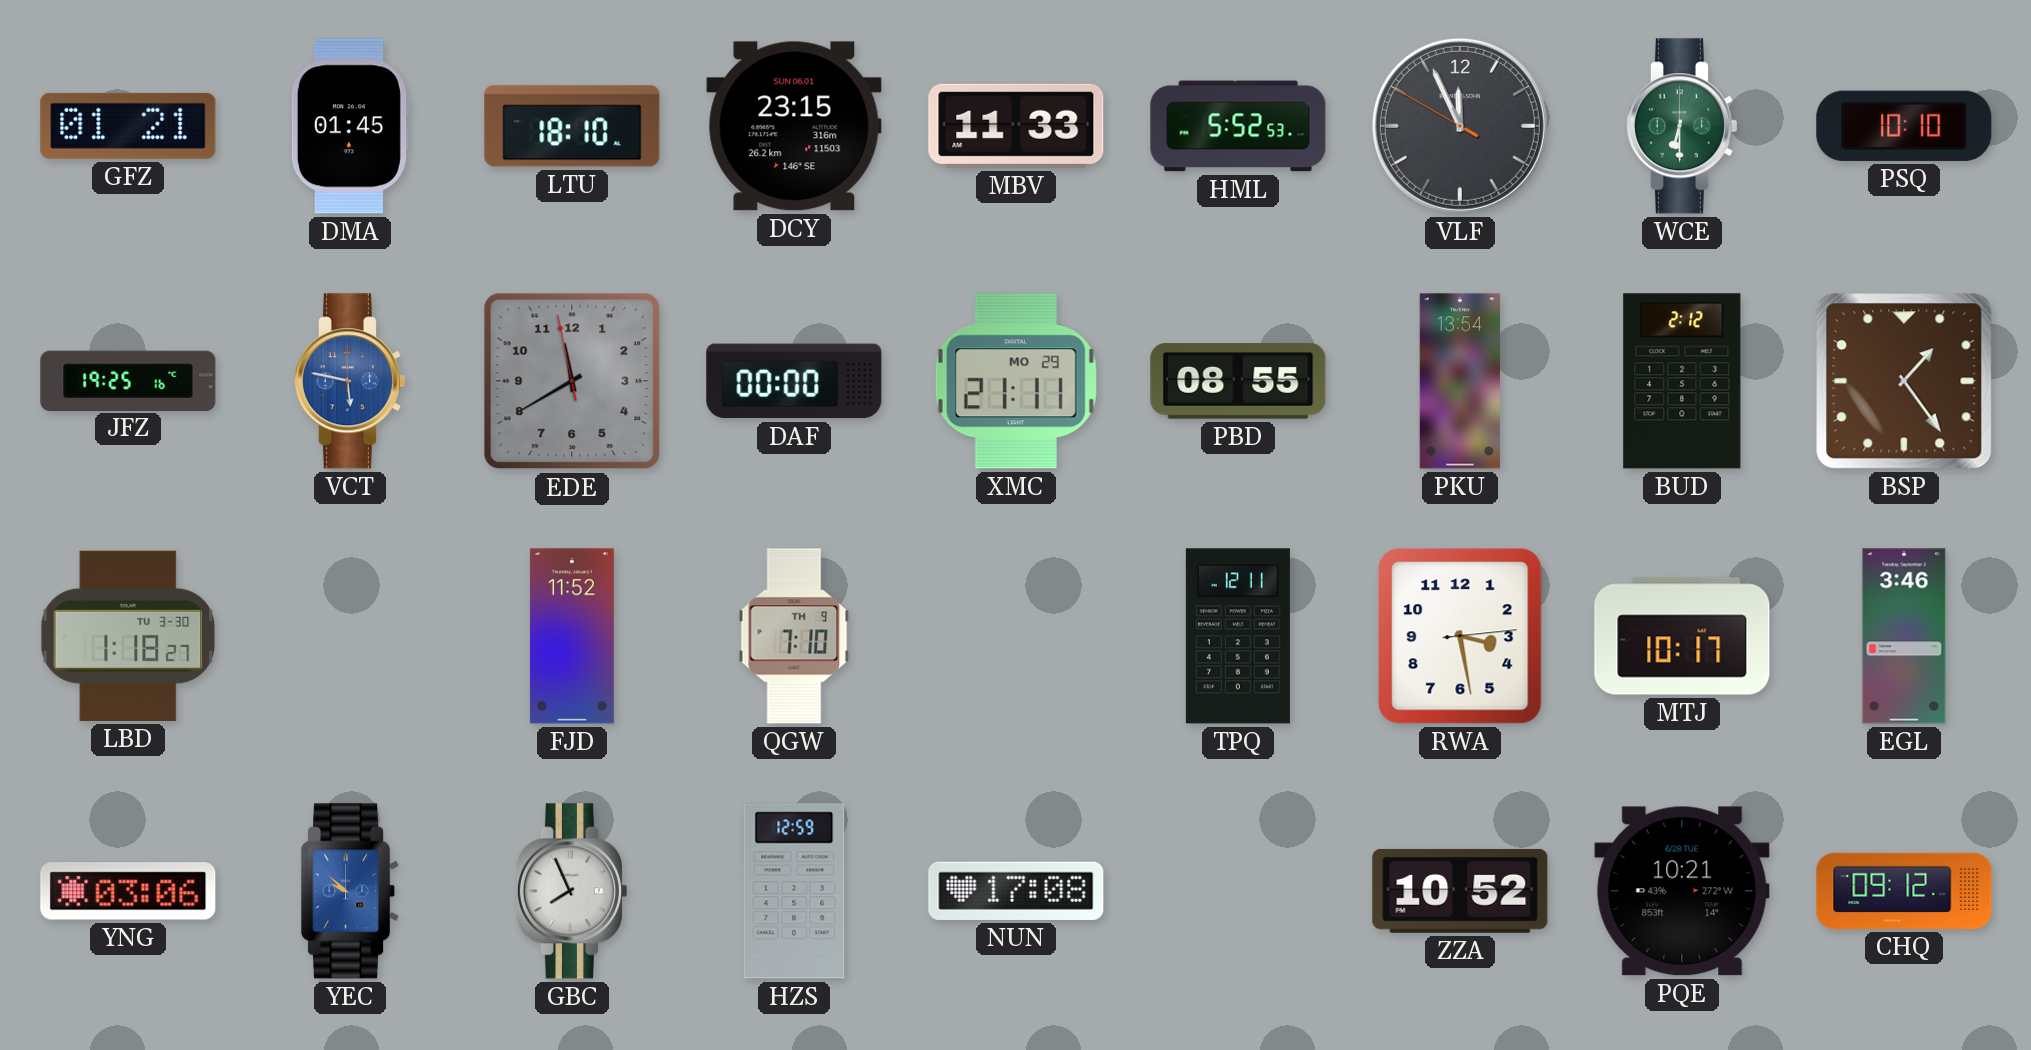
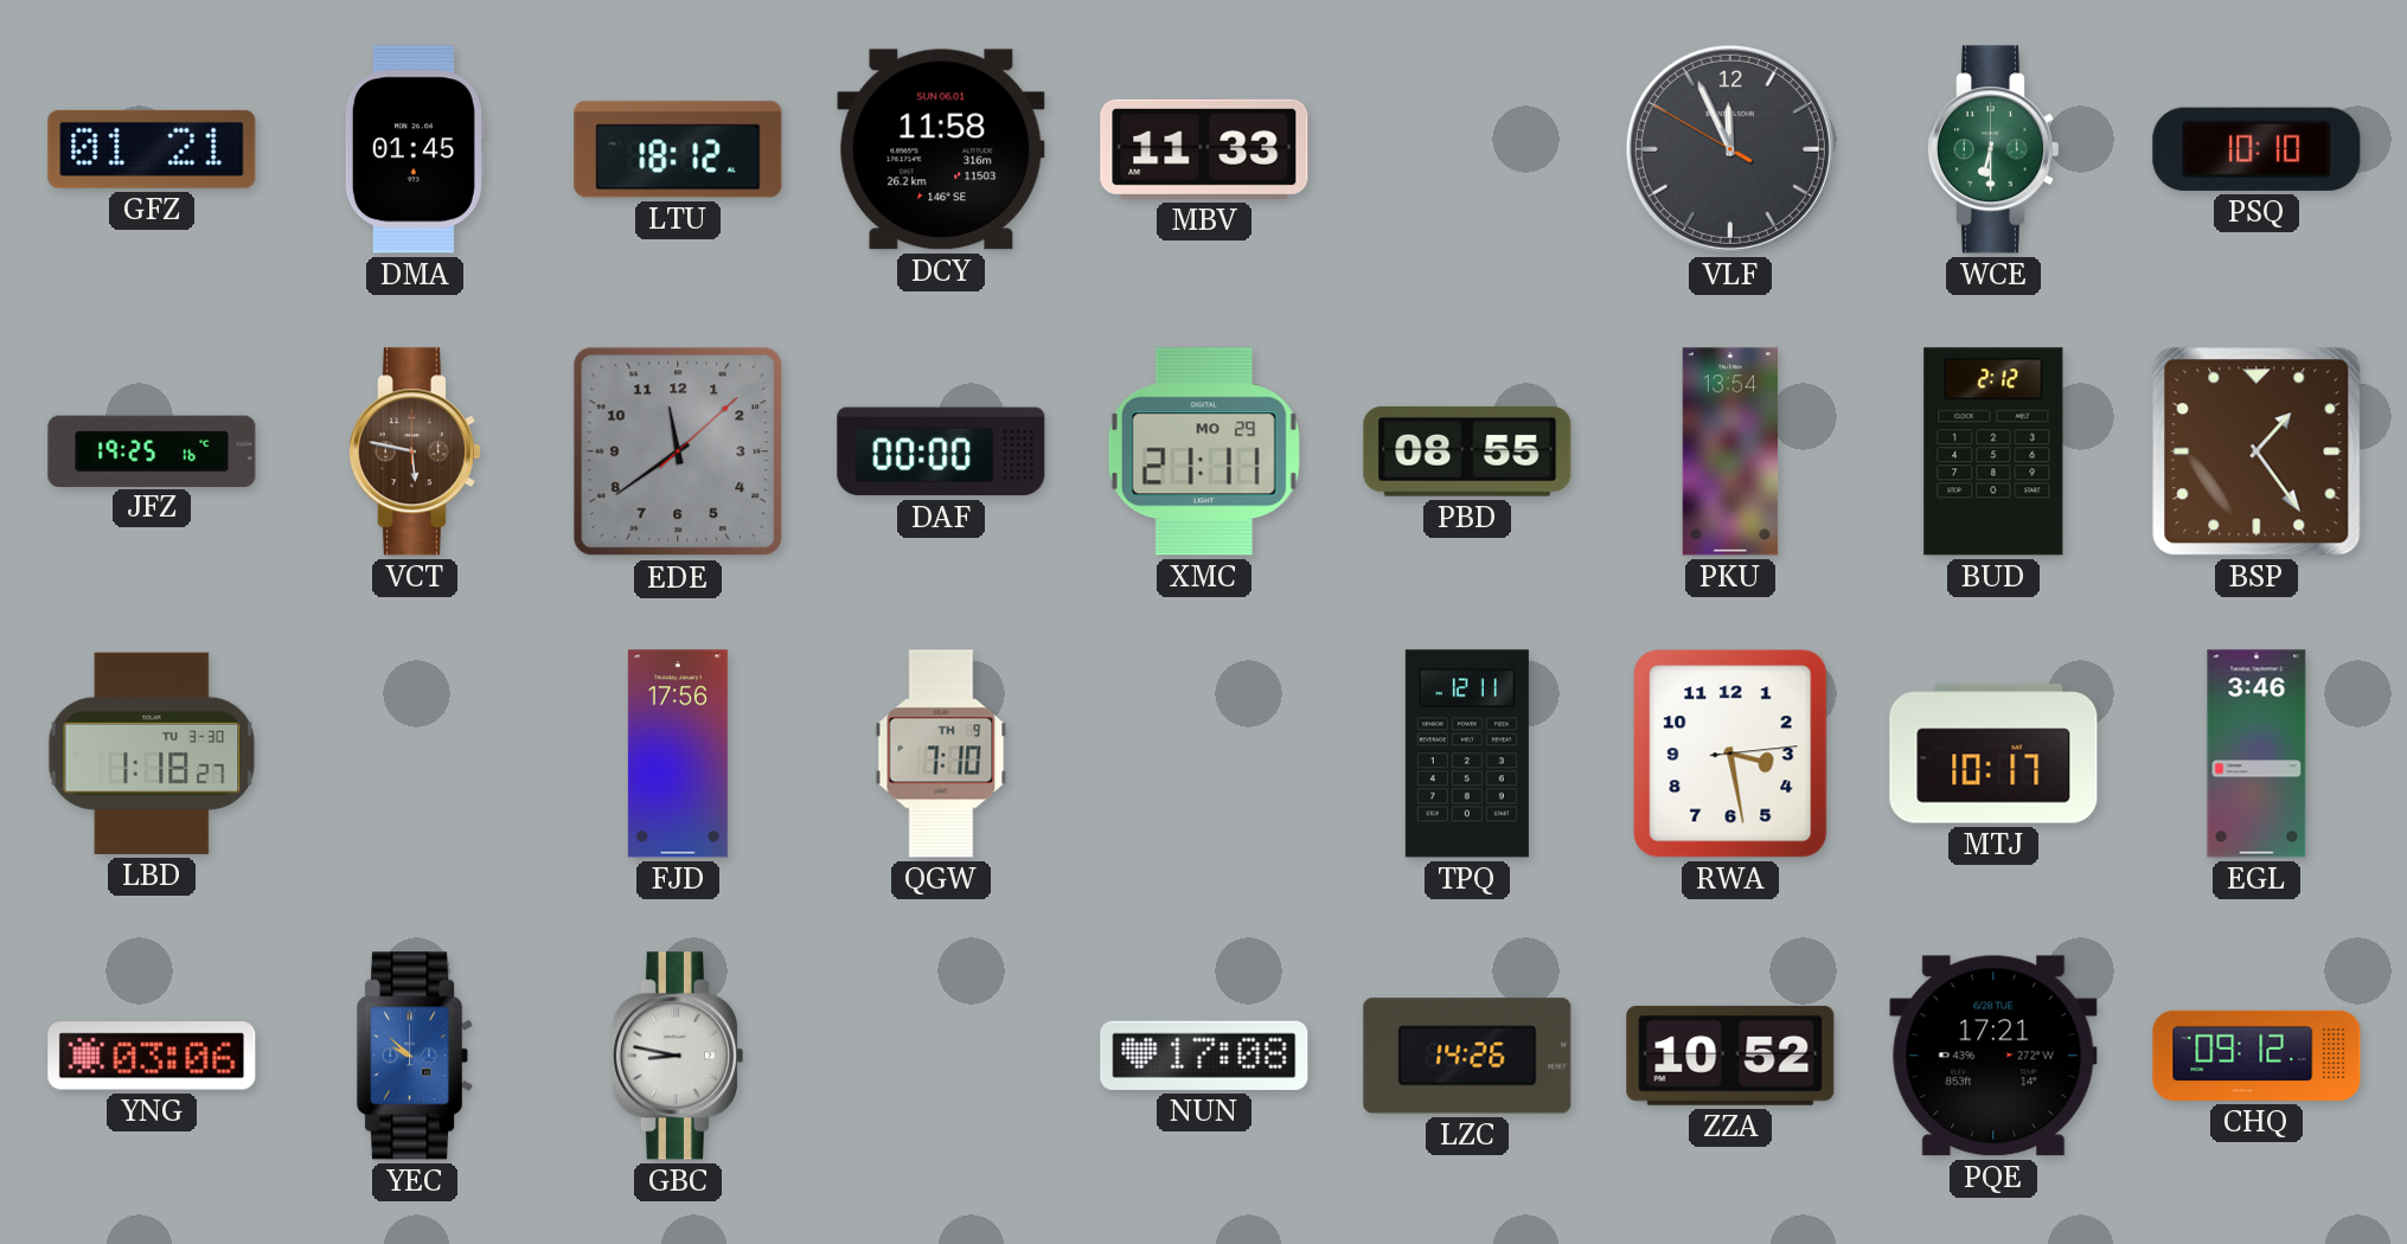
LTU: 18:10 -> 18:12
DCY: 23:15 -> 11:58
HML: 5:52 -> none
VCT dial: blue -> brown
EDE: 11:39:58 -> 11:39:08
FJD: 11:52 -> 17:56
GBC: 7:56 -> 8:47
HZS: 12:59 -> none
LZC: none -> 14:26
PQE: 10:21 -> 17:21
